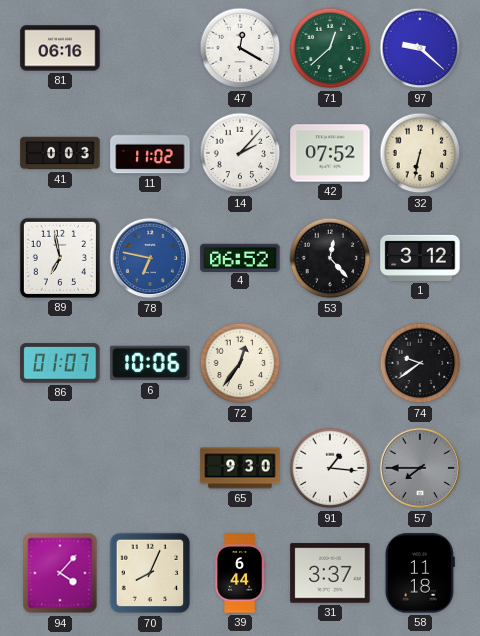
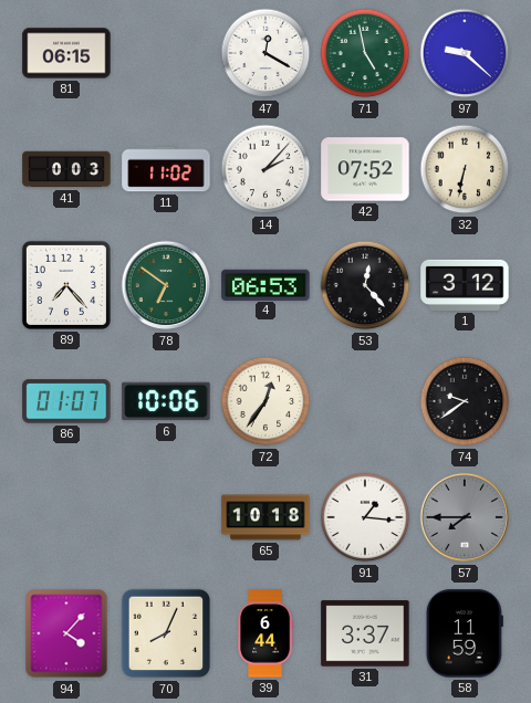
81: 06:16 -> 06:15
71: 12:38 -> 4:58
89: 6:58 -> 7:23
78: 6:47 -> 6:51
78 dial: blue -> green
4: 06:52 -> 06:53
65: 9:30 -> 10:18
58: 11:18 -> 11:59
